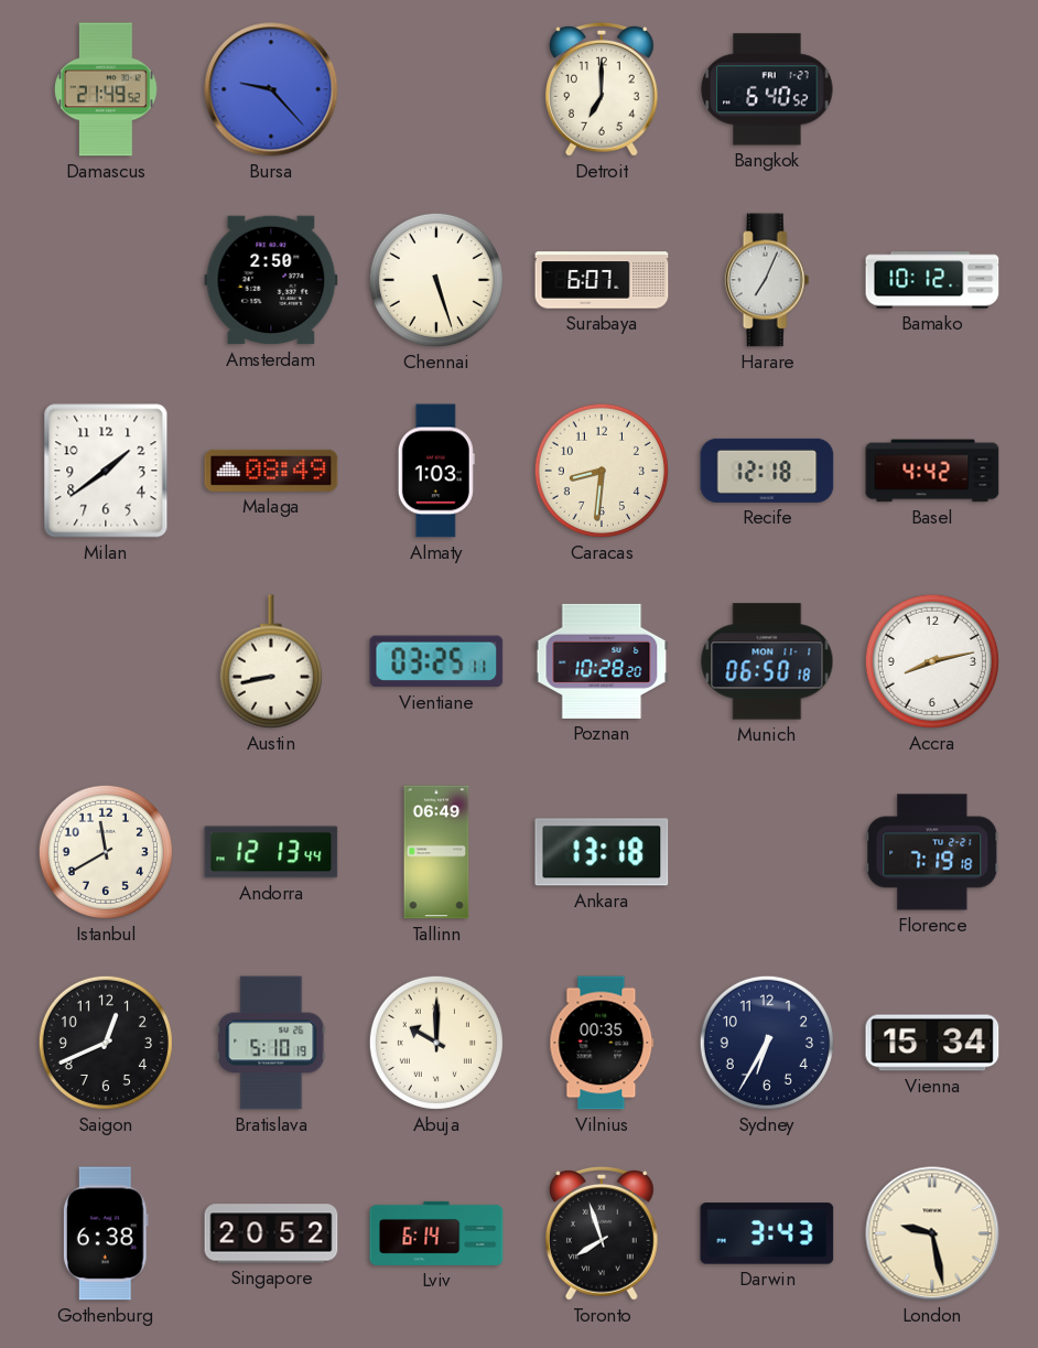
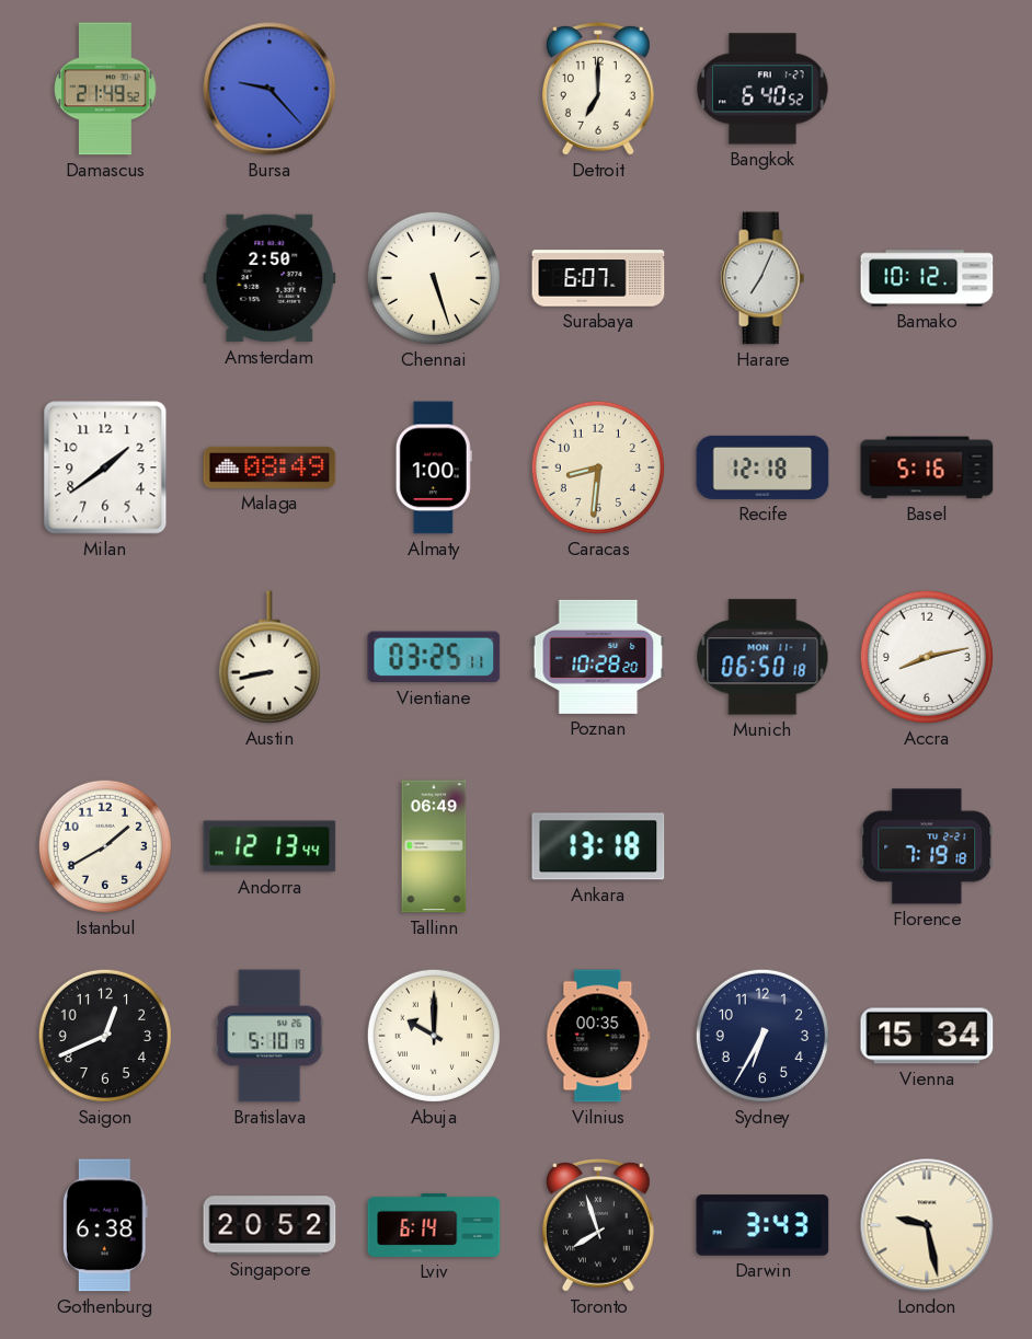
Almaty: 1:03 -> 1:00
Basel: 4:42 -> 5:16
Istanbul: 11:40 -> 1:40
